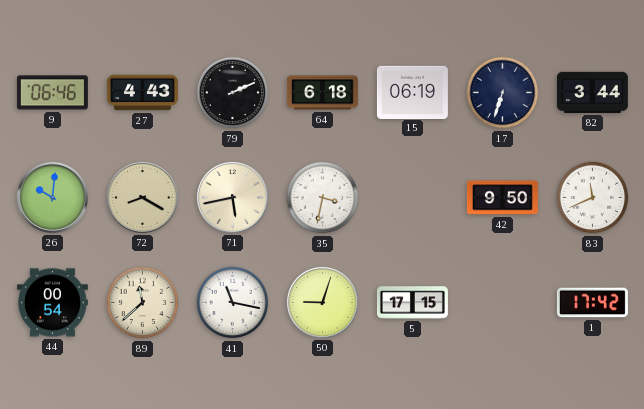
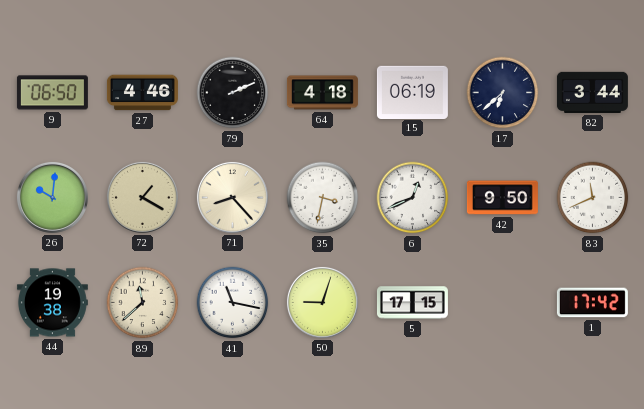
9: 06:46 -> 06:50
27: 4:43 -> 4:46
64: 6:18 -> 4:18
17: 6:33 -> 6:38
72: 8:20 -> 1:20
71: 5:43 -> 8:23
6: none -> 12:41
44: 00:54 -> 19:38
